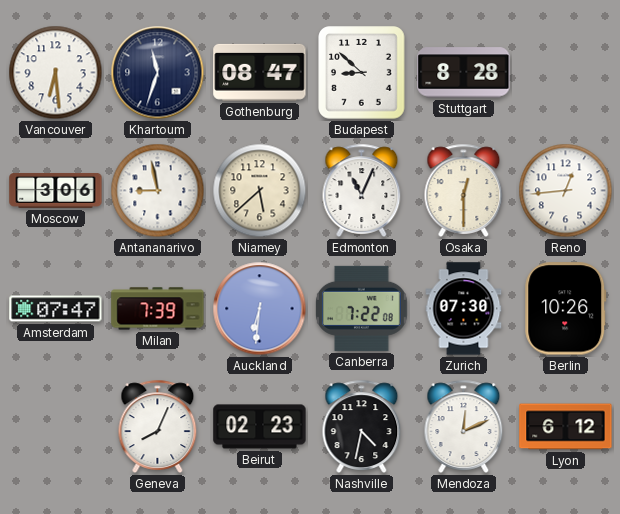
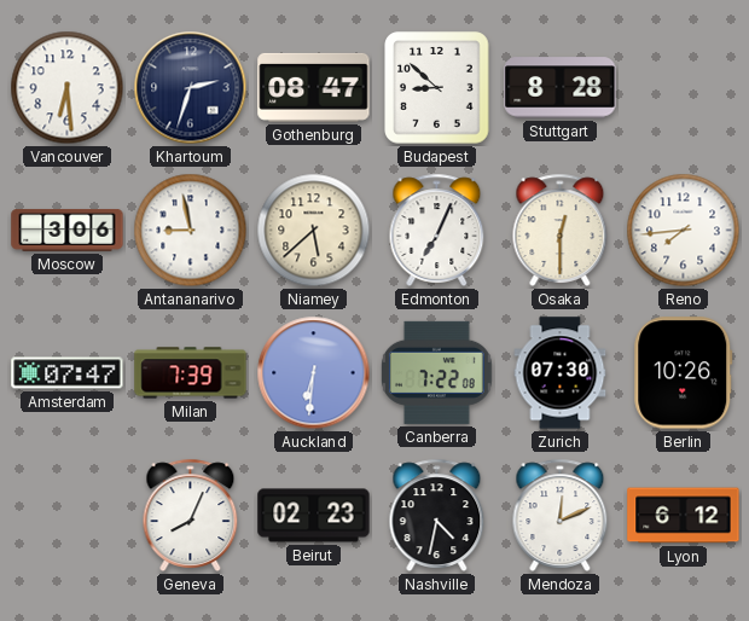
Khartoum: 11:33 -> 2:33
Edmonton: 11:04 -> 7:04
Reno: 12:44 -> 7:44
